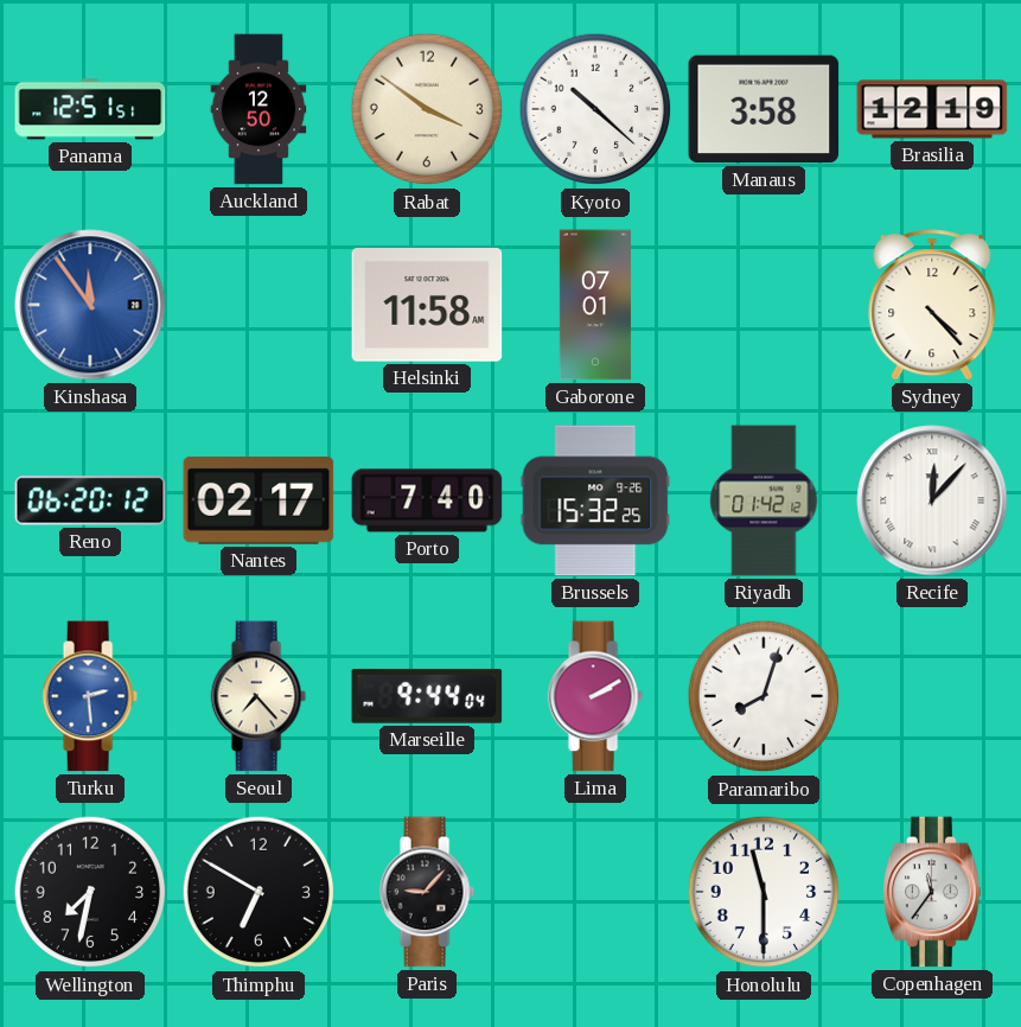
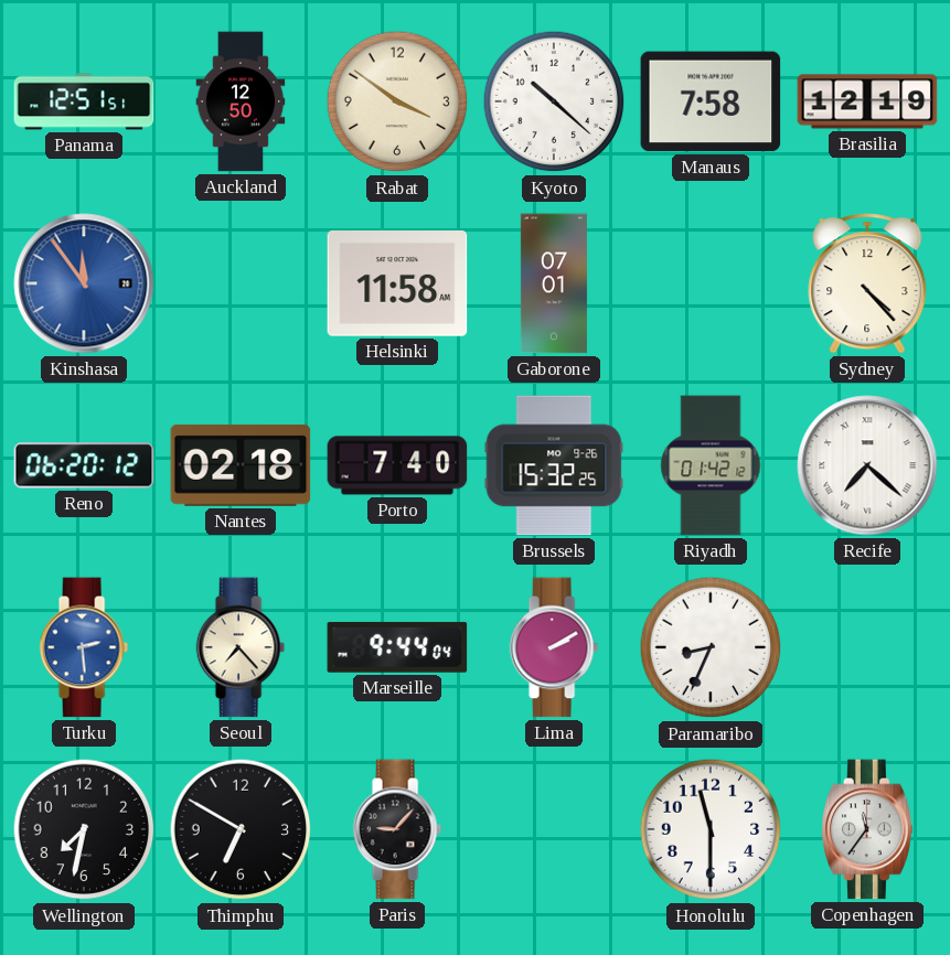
Manaus: 3:58 -> 7:58
Nantes: 02:17 -> 02:18
Recife: 12:07 -> 7:22
Paramaribo: 8:03 -> 8:34
